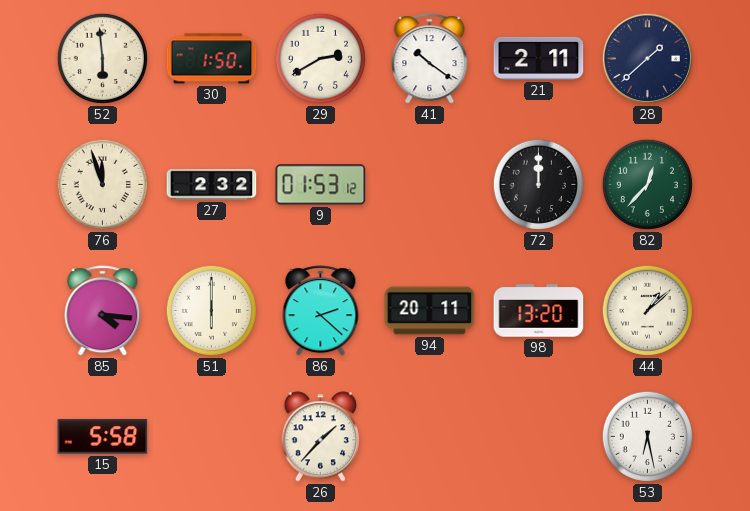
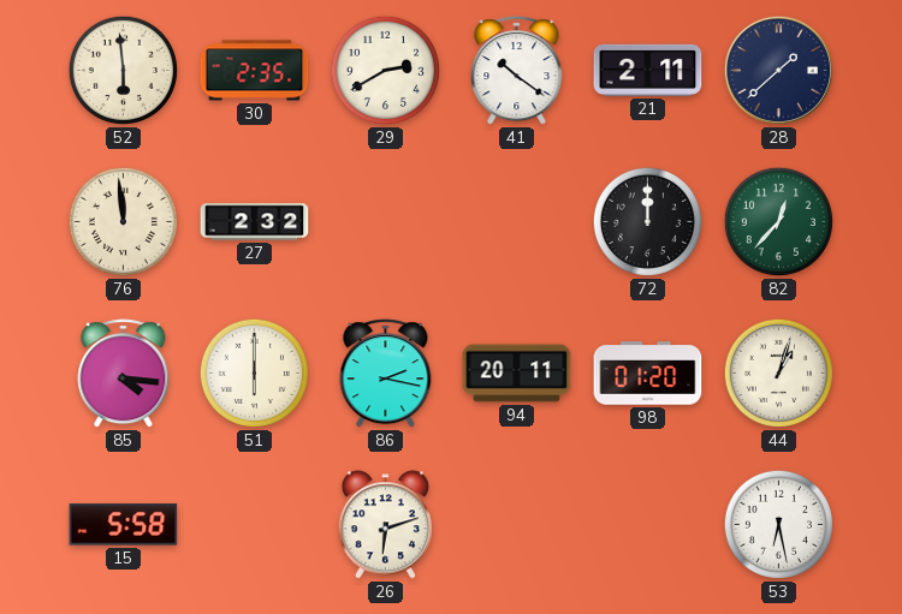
30: 1:50 -> 2:35
76: 11:57 -> 11:59
9: 01:53 -> none
86: 2:22 -> 2:17
98: 13:20 -> 01:20
44: 1:08 -> 1:03
26: 1:37 -> 6:12
